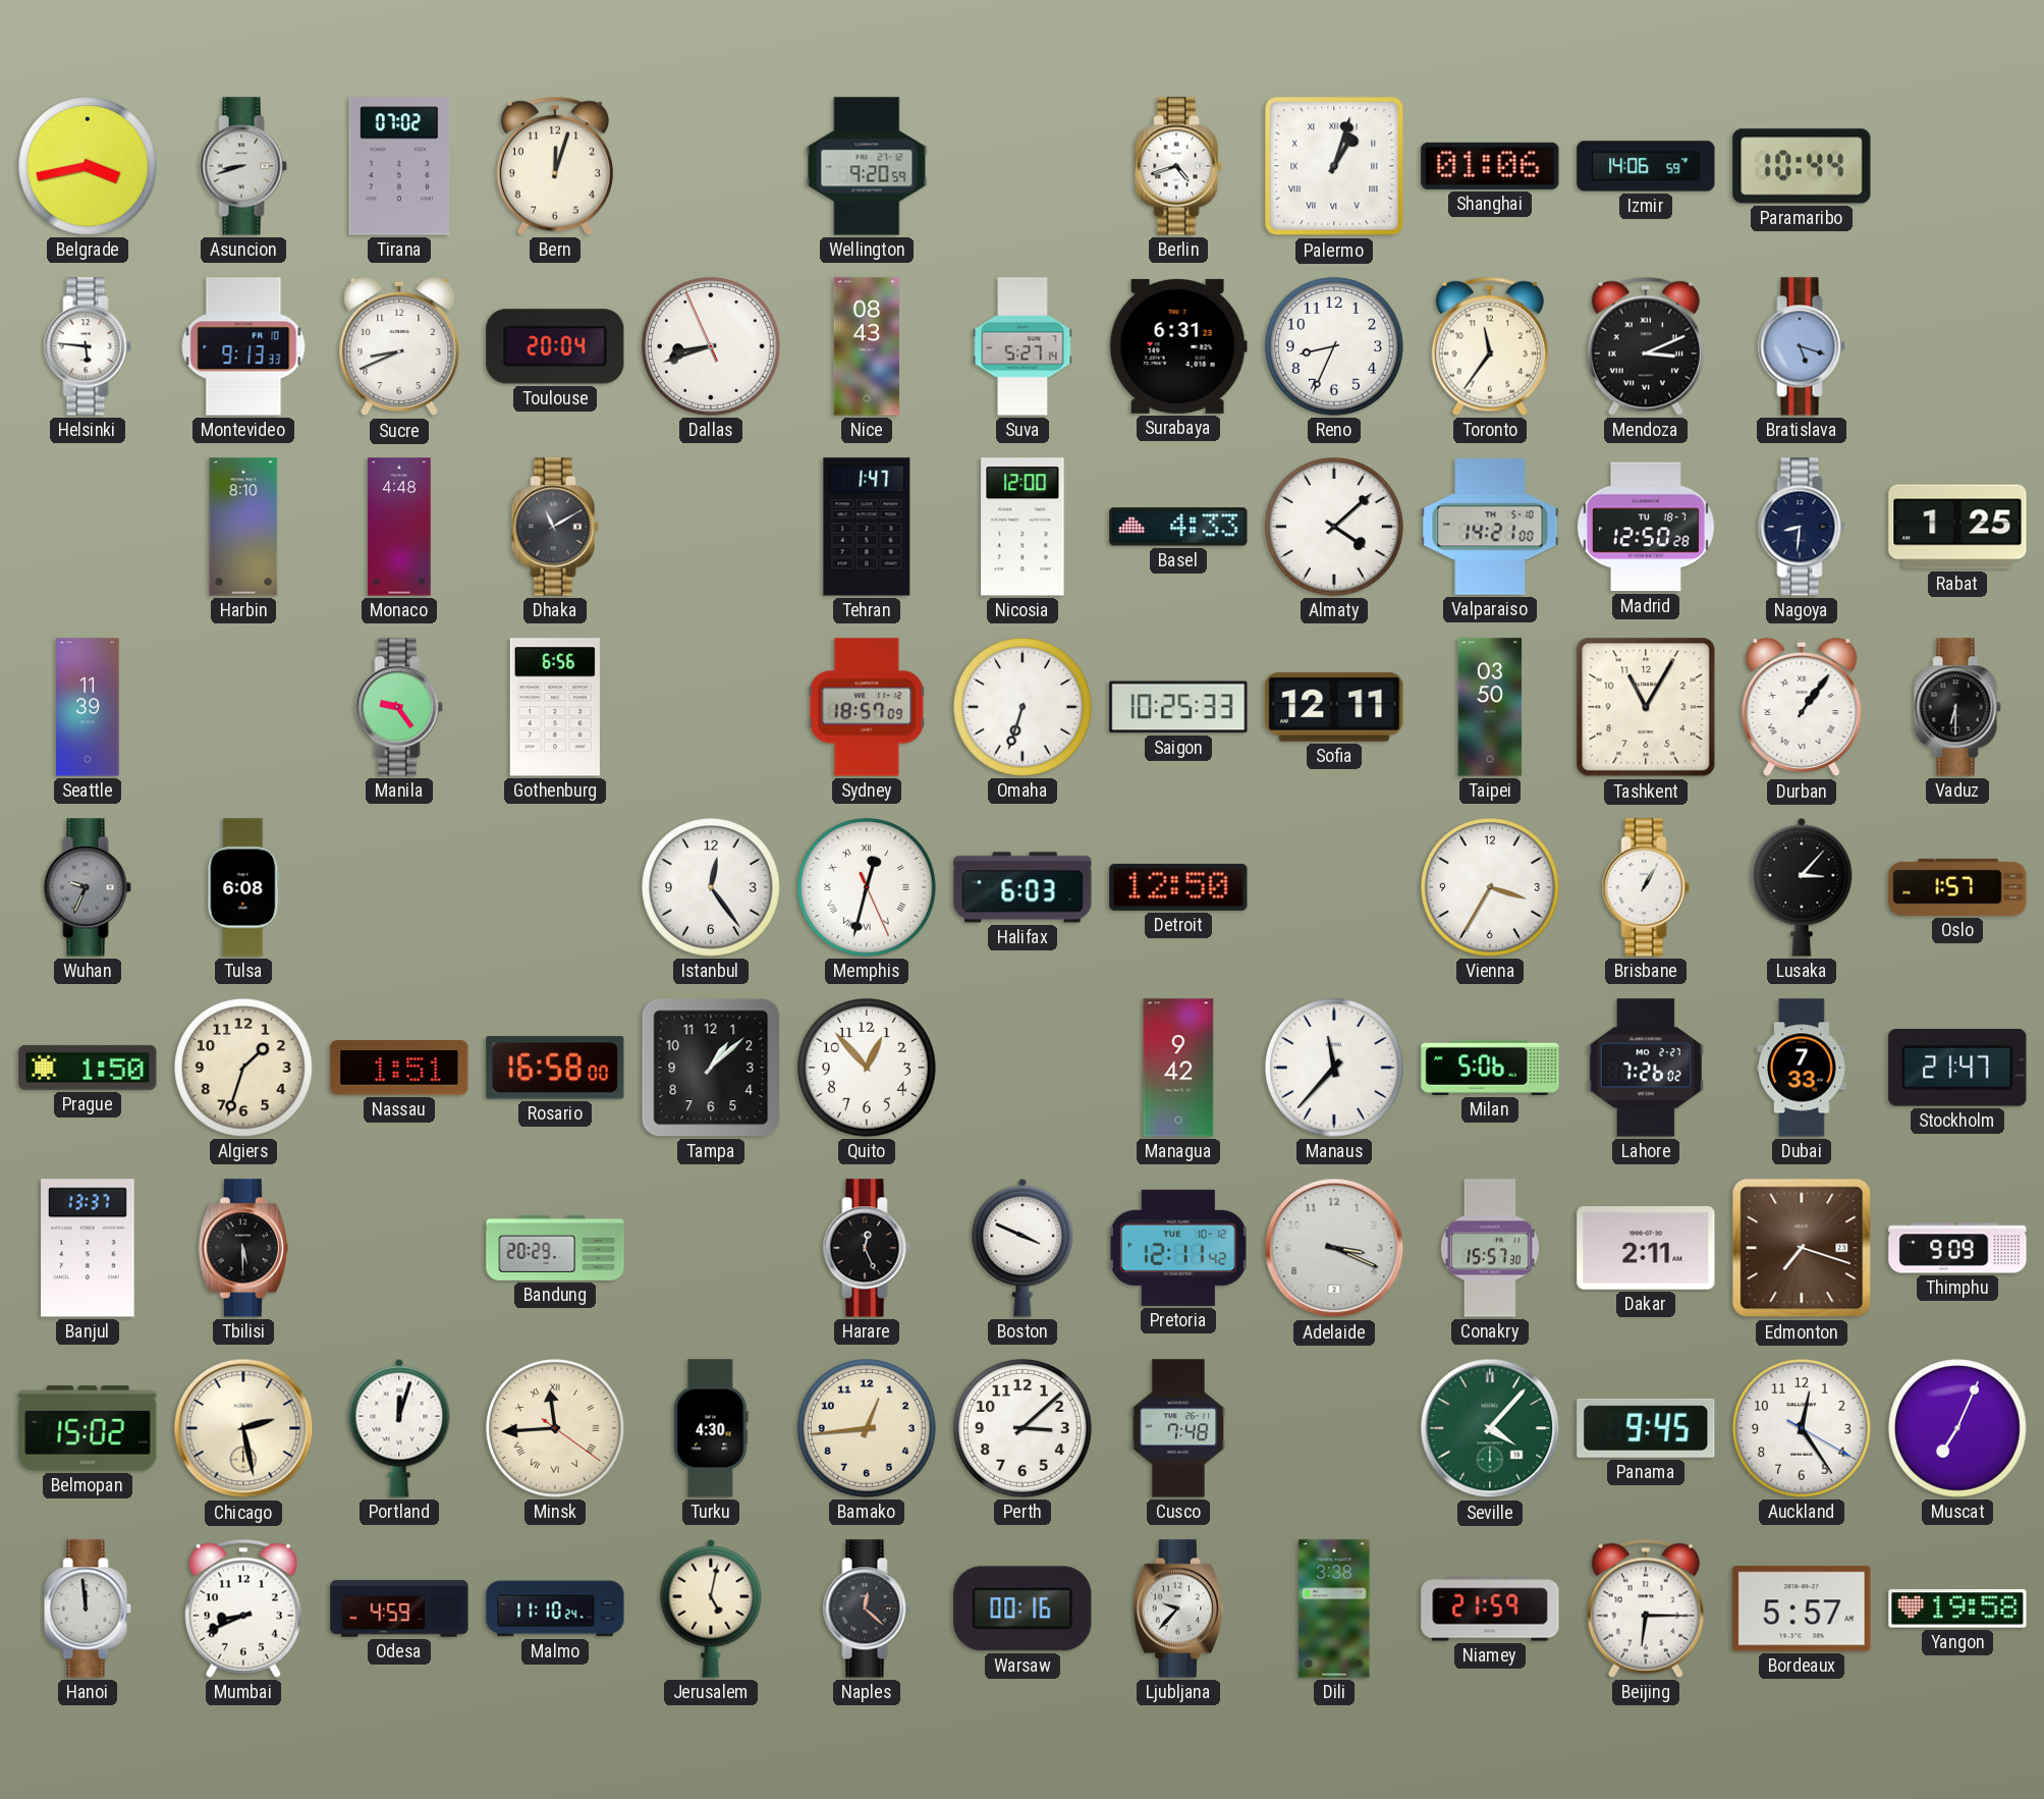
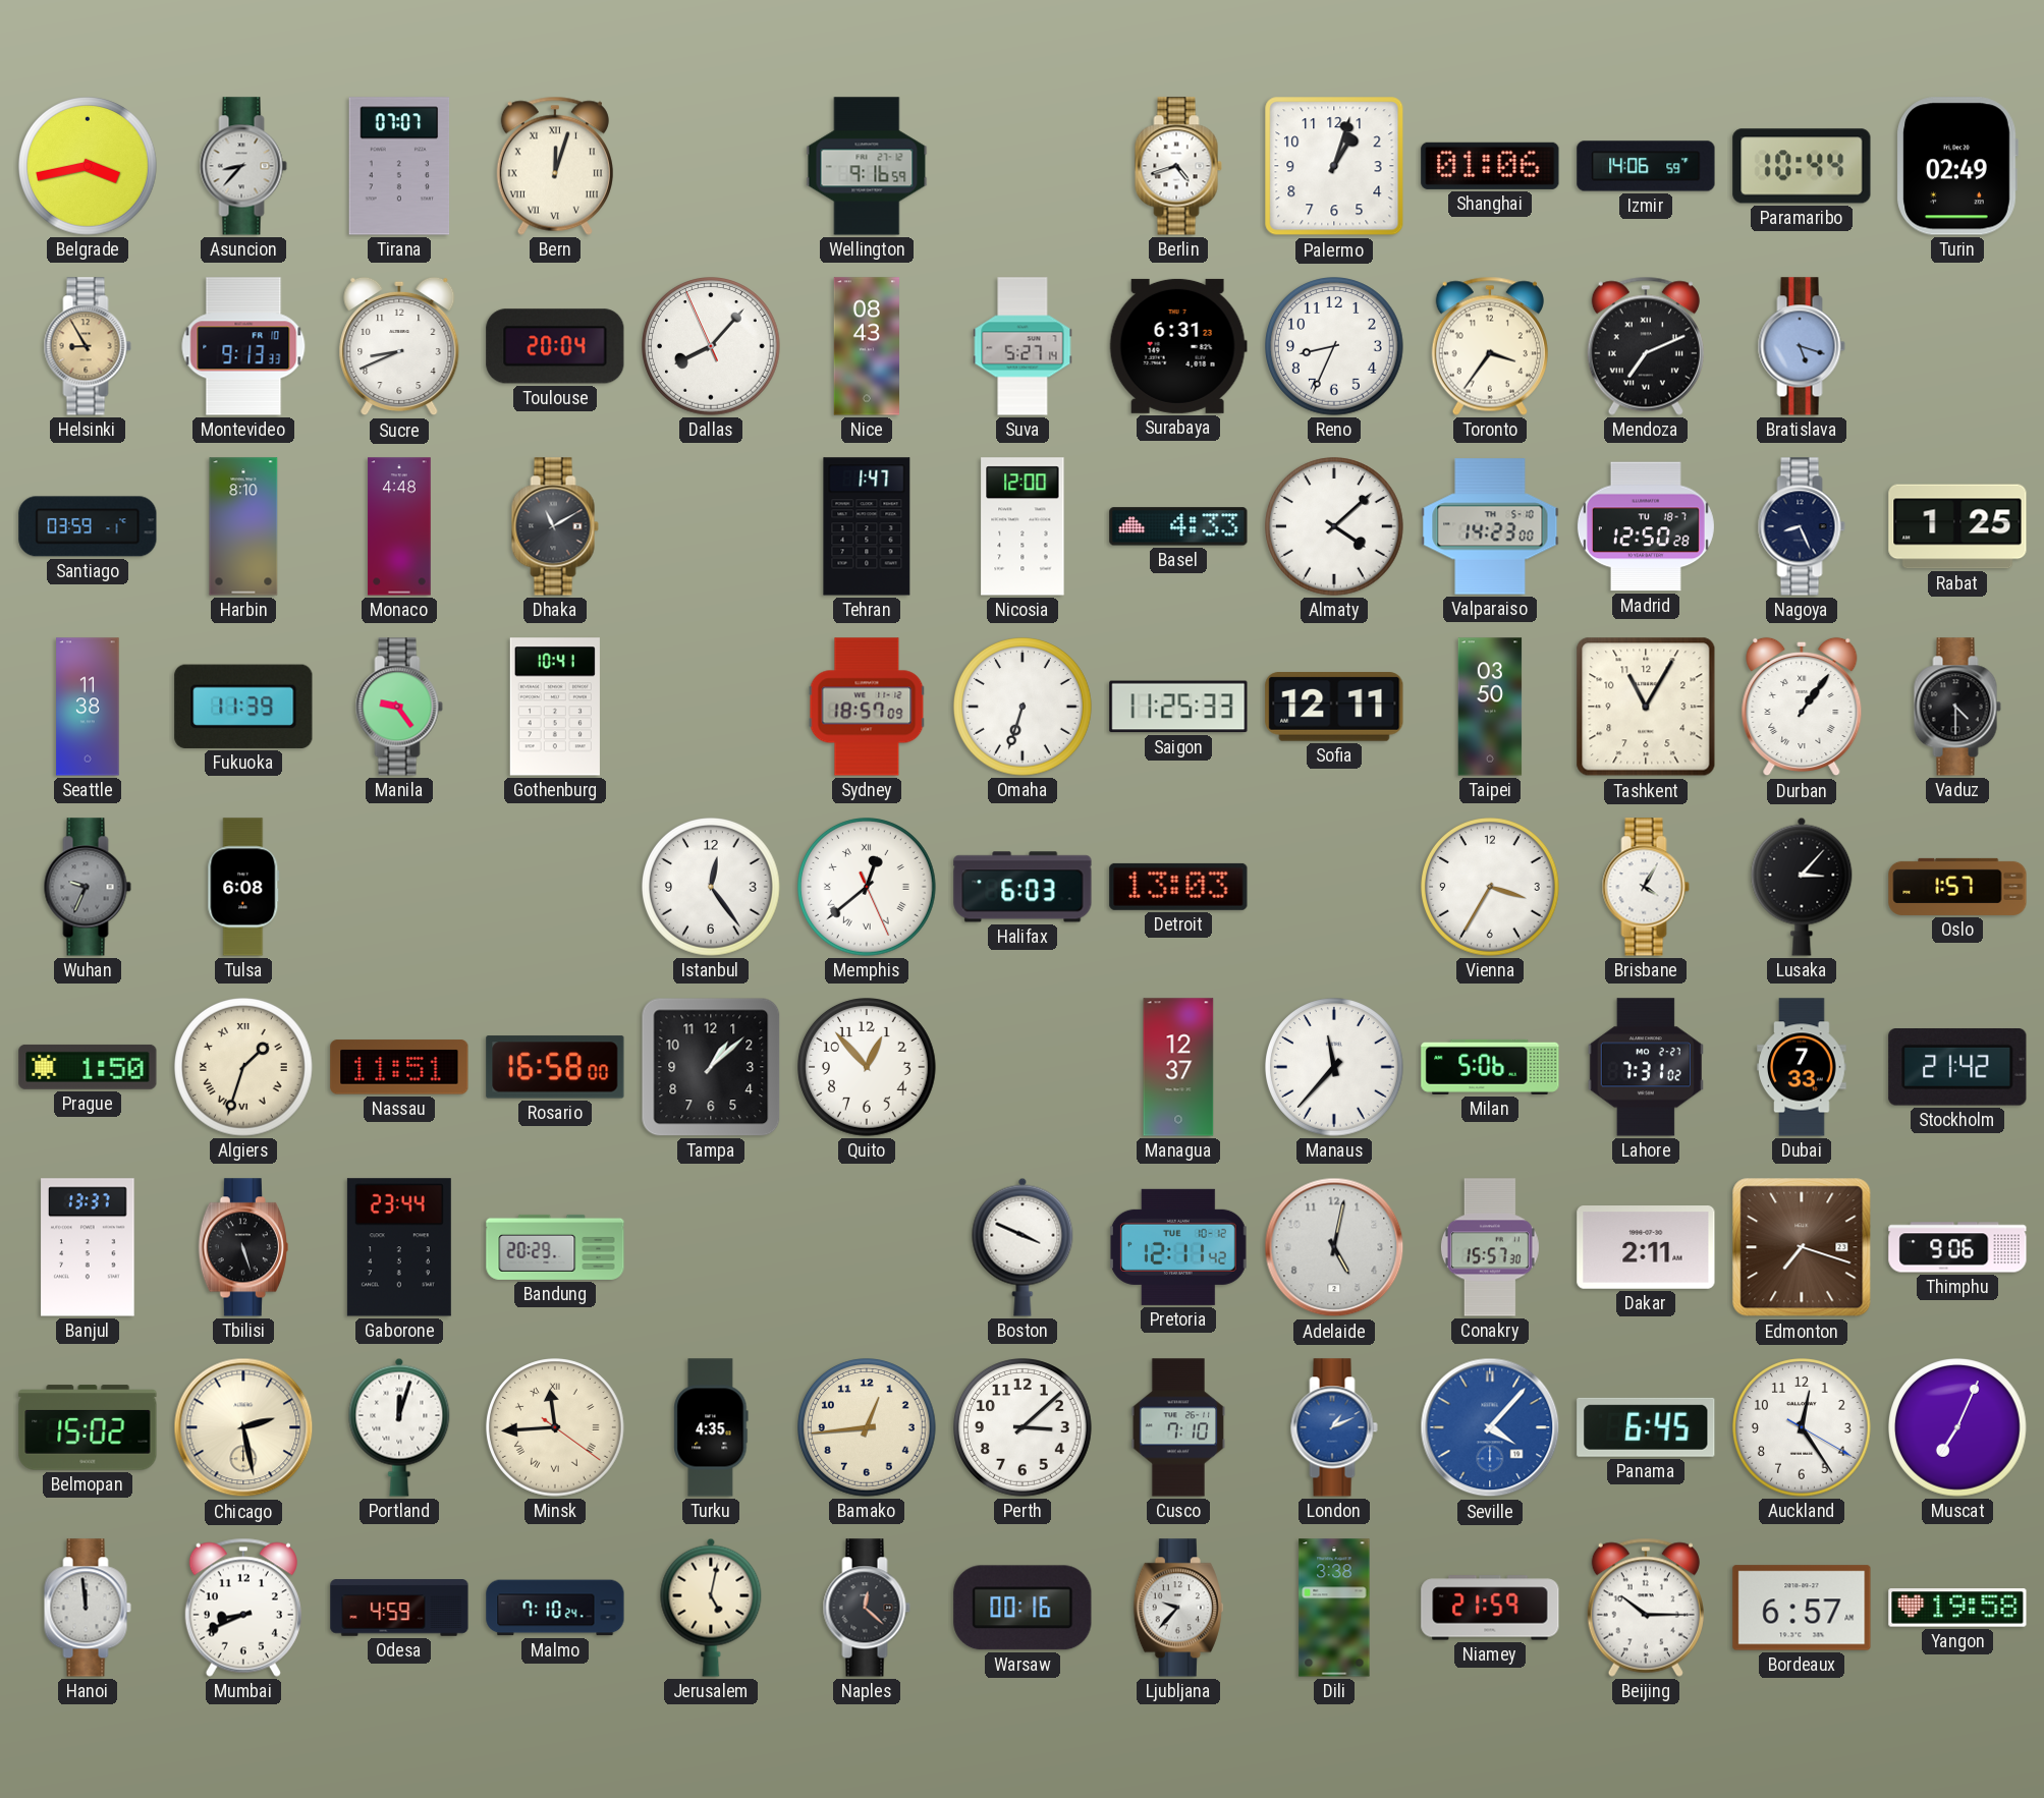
Asuncion: 8:42 -> 8:37
Tirana: 07:02 -> 07:07
Bern numerals: Arabic -> Roman
Wellington: 9:20 -> 9:16
Palermo numerals: Roman -> Arabic
Turin: none -> 02:49
Helsinki: 5:46 -> 8:55
Helsinki dial: white -> champagne
Dallas: 8:41 -> 8:06
Toronto: 11:36 -> 3:36
Mendoza: 3:11 -> 7:11
Santiago: none -> 03:59
Valparaiso: 14:21 -> 14:23
Nagoya: 8:31 -> 8:26
Seattle: 11:39 -> 11:38
Fukuoka: none -> 11:39
Gothenburg: 6:56 -> 10:41
Saigon: 10:25 -> 11:25
Vaduz: 6:30 -> 4:30
Memphis: 12:32 -> 12:38
Detroit: 12:50 -> 13:03
Brisbane: 1:05 -> 4:05
Algiers numerals: Arabic -> Roman
Nassau: 1:51 -> 11:51
Managua: 9:42 -> 12:37
Lahore: 7:26 -> 7:31
Stockholm: 21:47 -> 21:42
Tbilisi: 5:30 -> 5:27
Gaborone: none -> 23:44
Harare: 12:26 -> none
Adelaide: 3:19 -> 5:02
Thimphu: 9:09 -> 9:06
Turku: 4:30 -> 4:35
Cusco: 7:48 -> 7:10
London: none -> 1:11
Seville dial: green -> blue
Panama: 9:45 -> 6:45
Malmo: 11:10 -> 7:10
Beijing: 6:15 -> 10:15
Bordeaux: 5:57 -> 6:57
